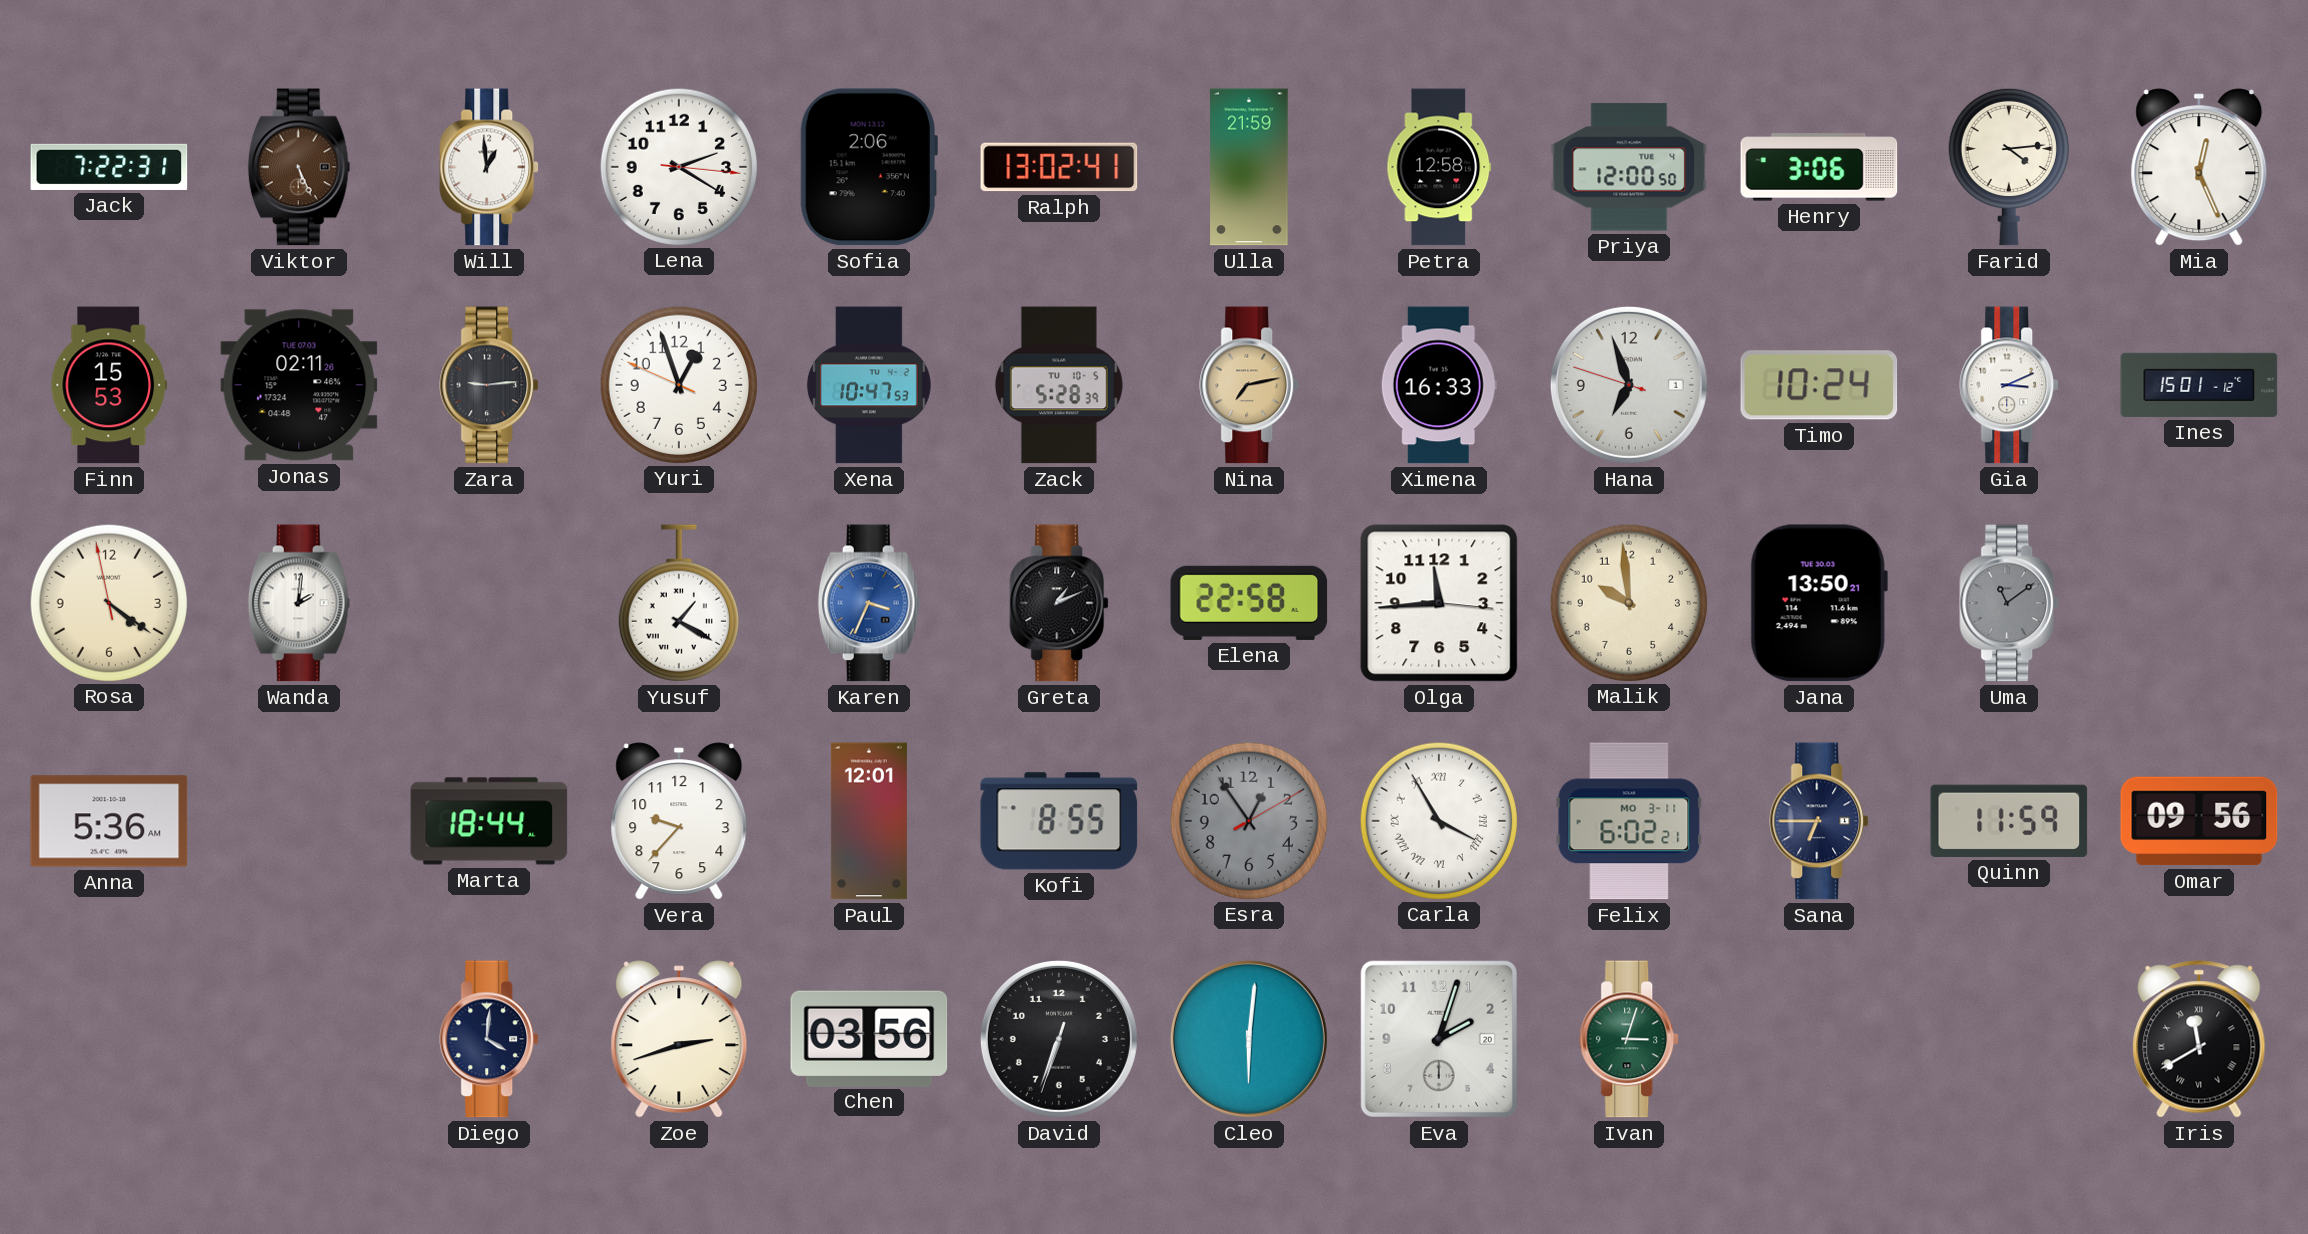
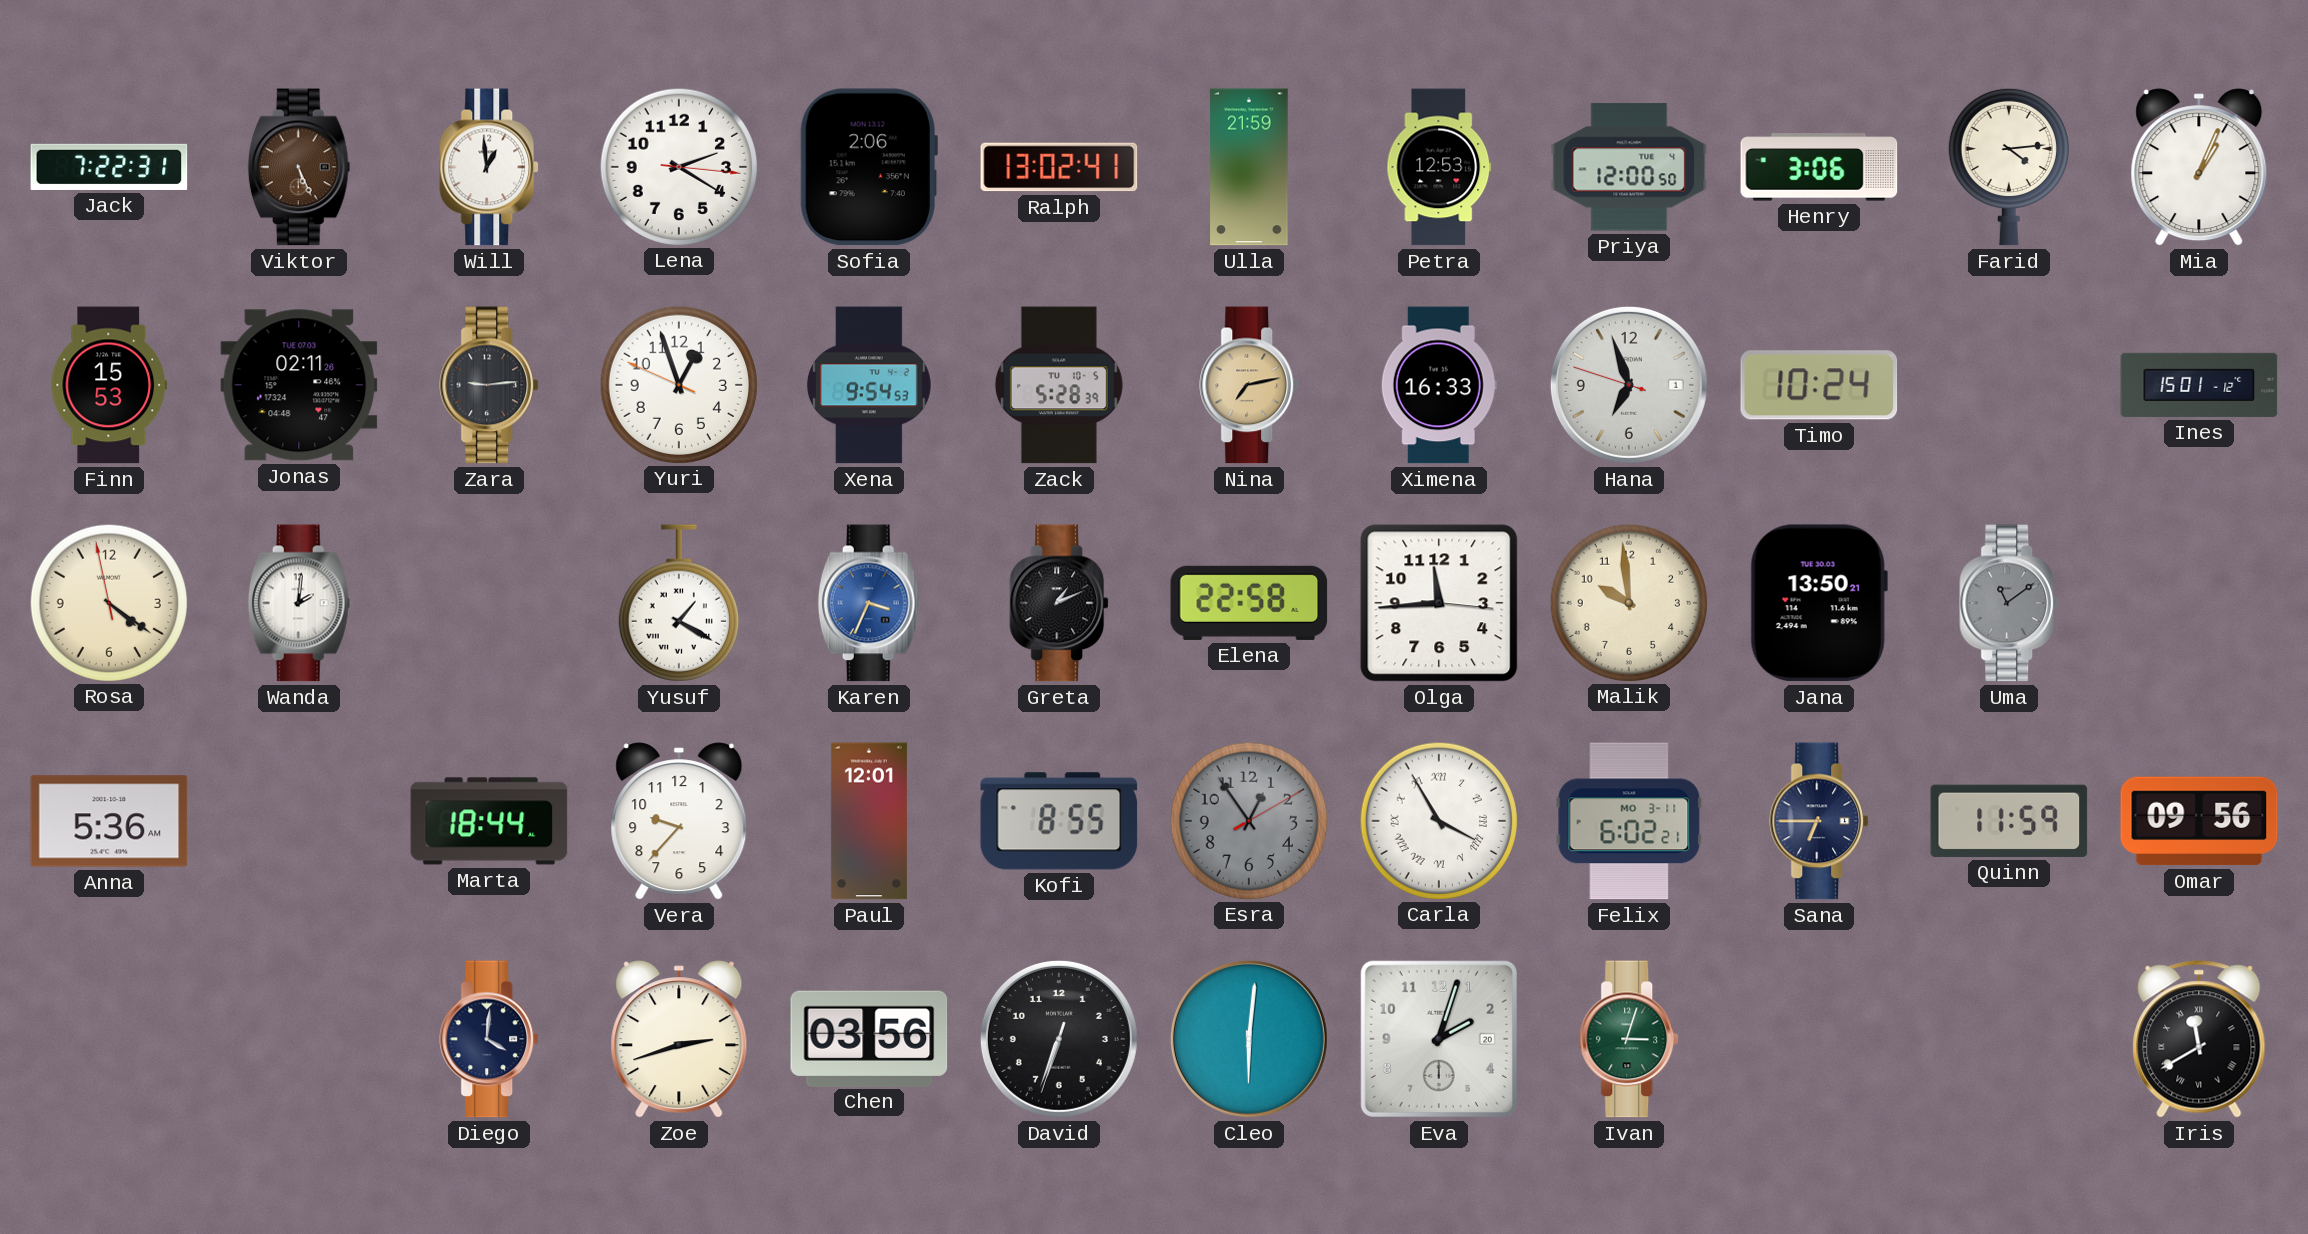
Petra: 12:58 -> 12:53
Mia: 12:26 -> 1:04
Xena: 10:47 -> 9:54
Gia: 3:11 -> none
